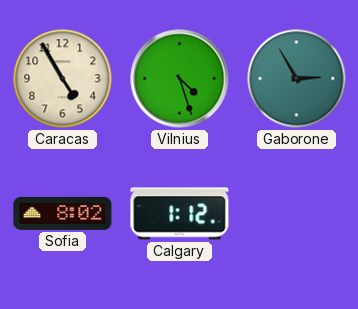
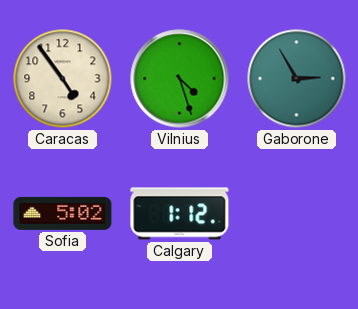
Caracas: 4:55 -> 4:54
Sofia: 8:02 -> 5:02
